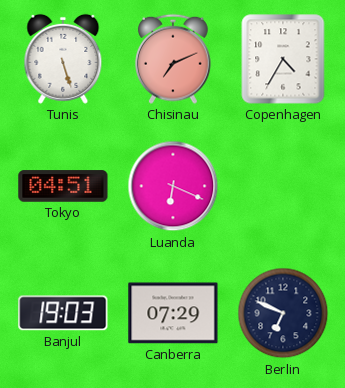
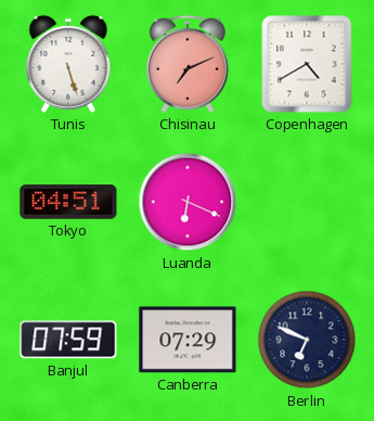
Copenhagen: 4:35 -> 4:40
Banjul: 19:03 -> 07:59
